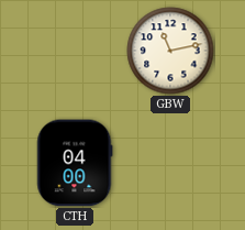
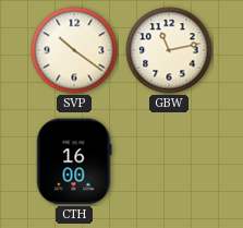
SVP: none -> 10:21
CTH: 04:00 -> 16:00
